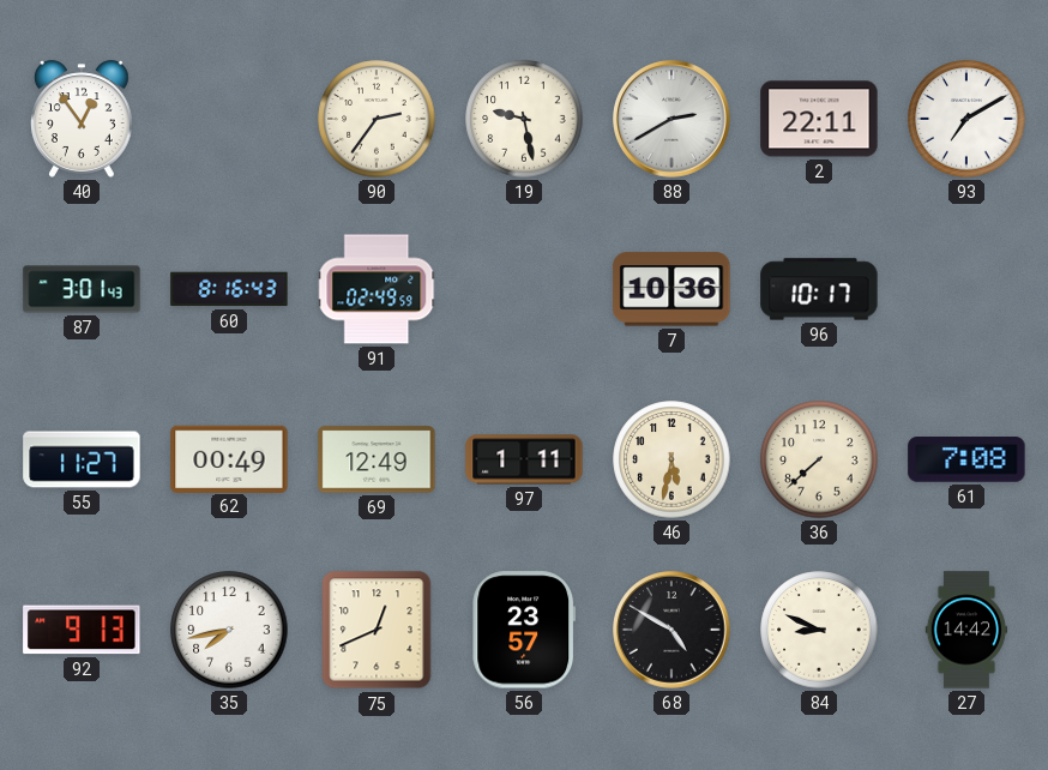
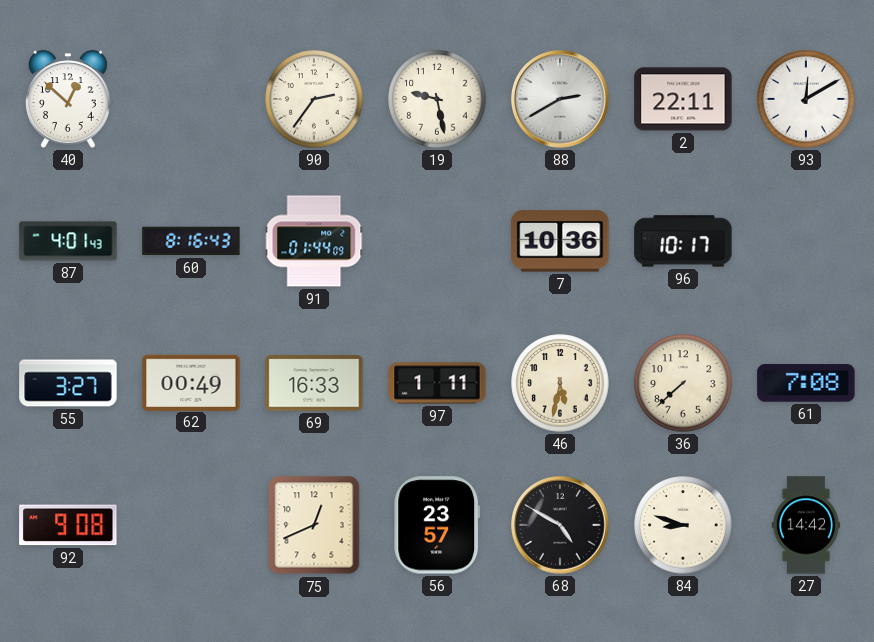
40: 12:54 -> 12:52
93: 7:10 -> 12:10
87: 3:01 -> 4:01
91: 02:49 -> 01:44
55: 11:27 -> 3:27
69: 12:49 -> 16:33
92: 9:13 -> 9:08
35: 7:43 -> none
84: 8:49 -> 8:48
